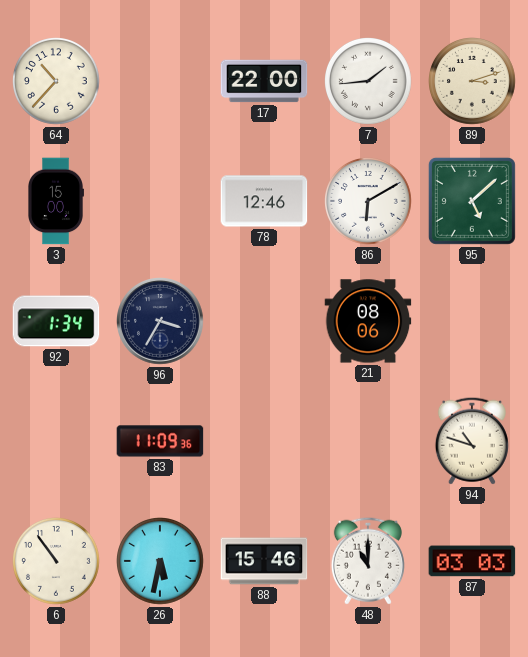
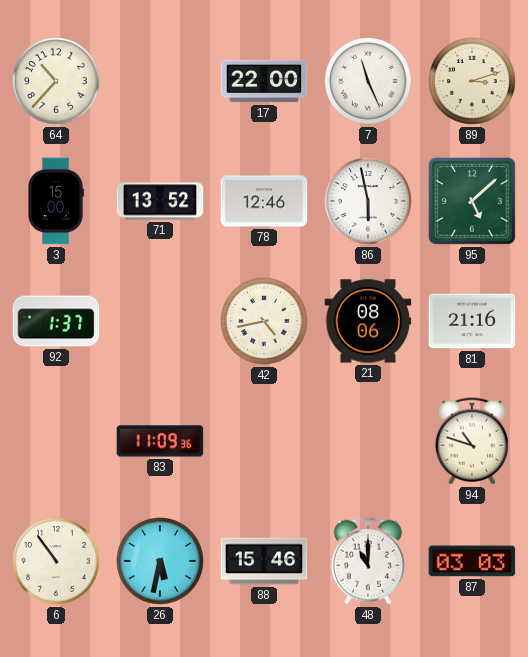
7: 1:44 -> 11:26
71: none -> 13:52
86: 6:10 -> 5:58
92: 1:34 -> 1:37
96: 3:35 -> none
42: none -> 4:43
81: none -> 21:16
